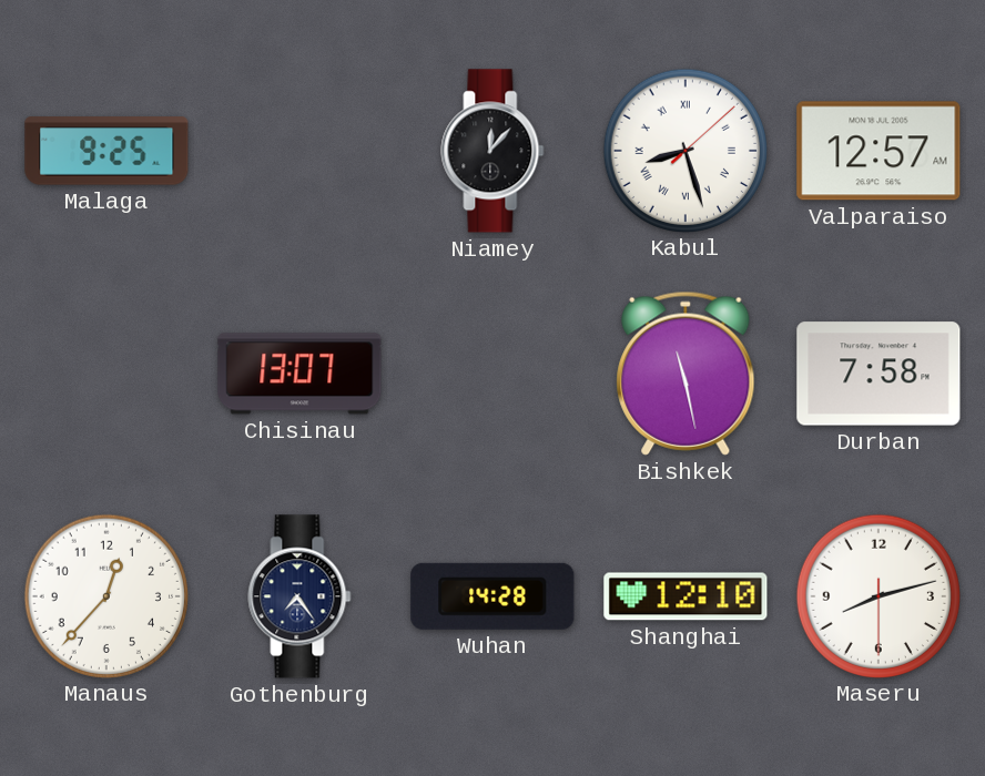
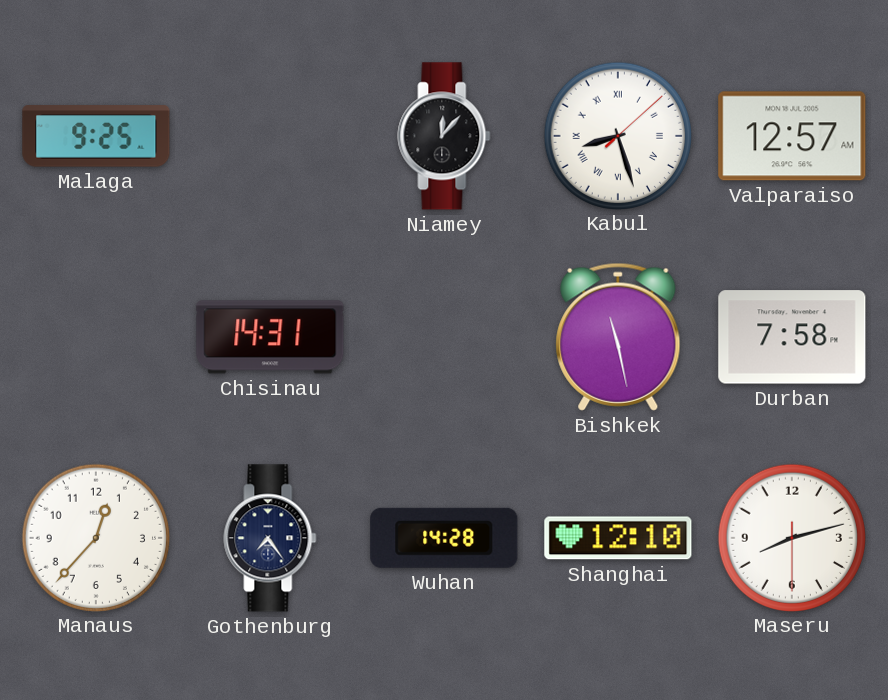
Chisinau: 13:07 -> 14:31
